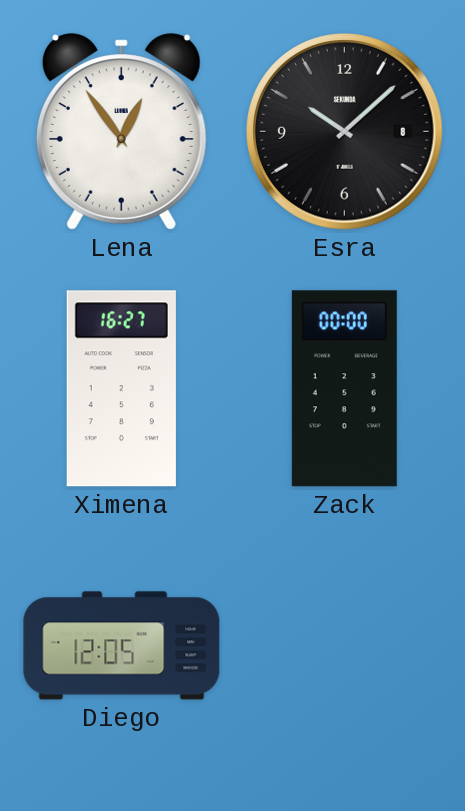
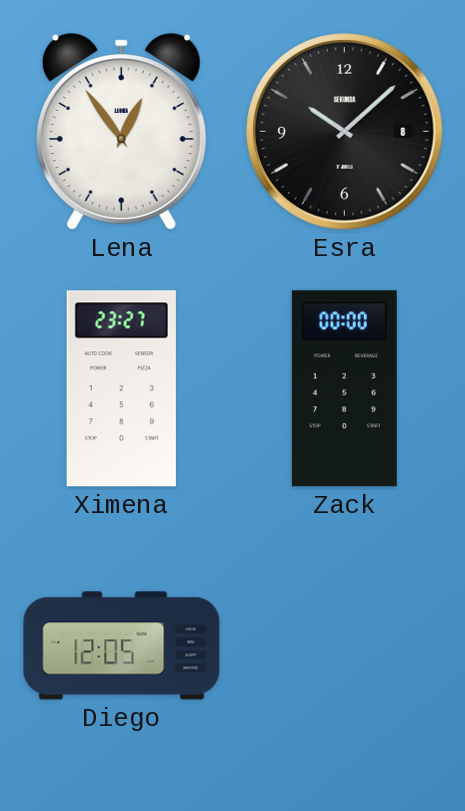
Ximena: 16:27 -> 23:27
